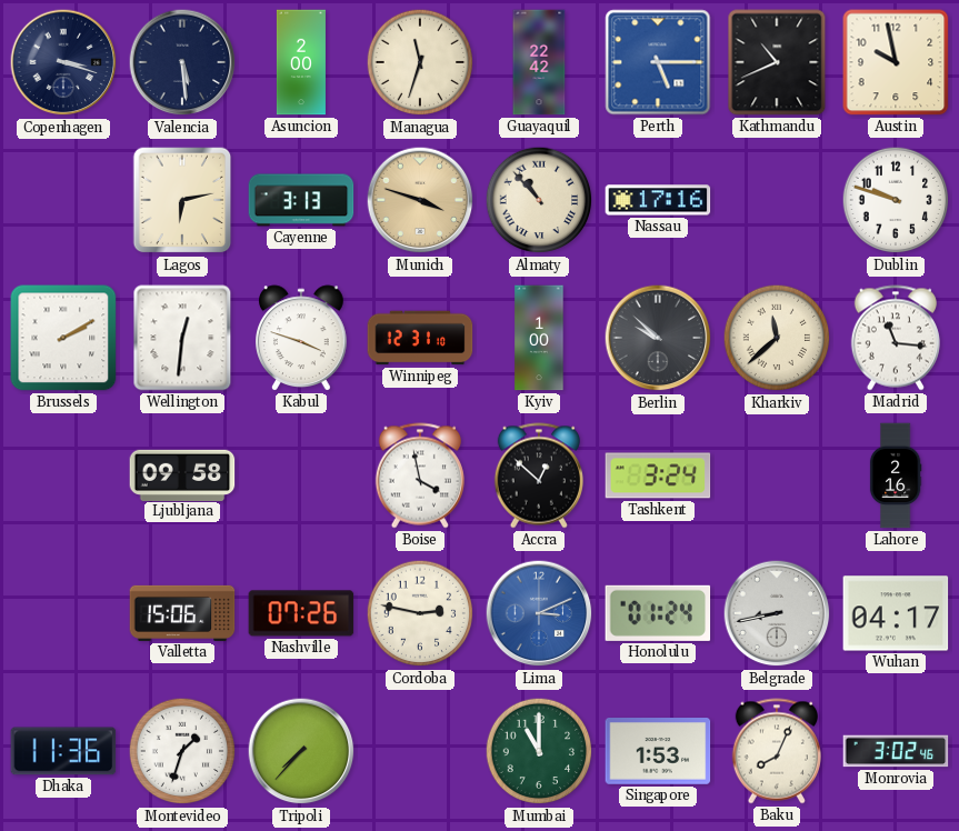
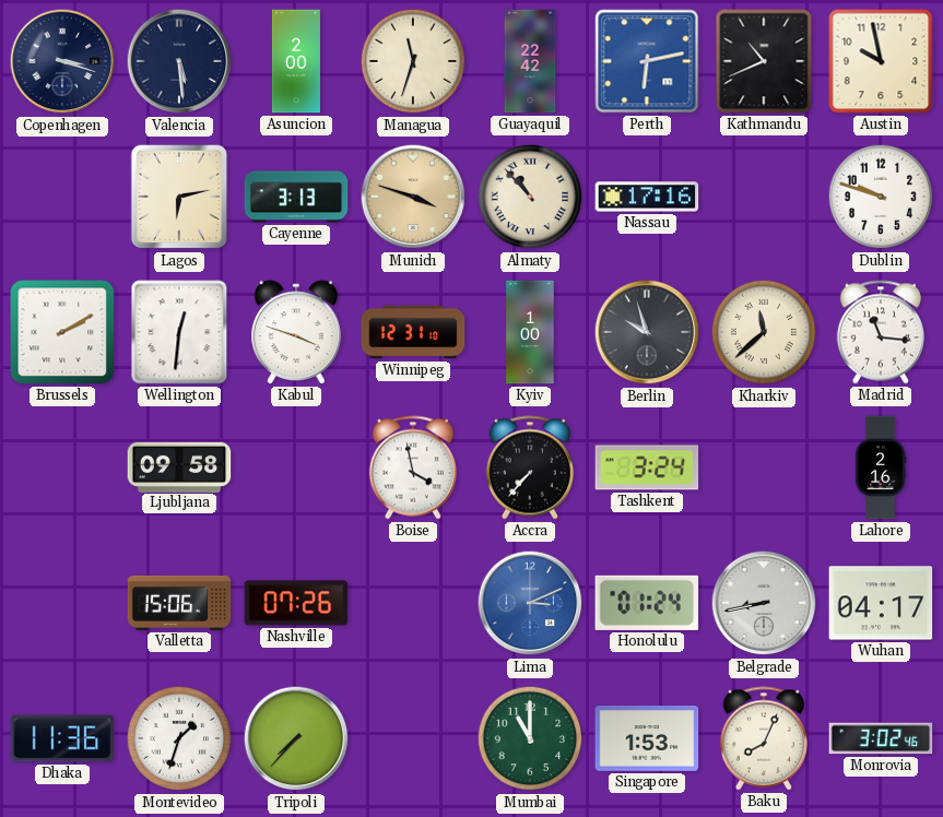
Perth: 5:15 -> 6:13
Berlin: 9:52 -> 9:57
Accra: 12:52 -> 7:37
Cordoba: 2:47 -> none
